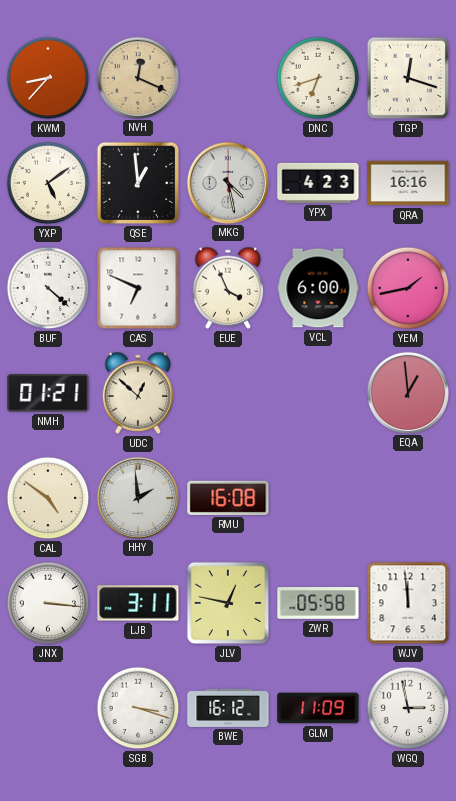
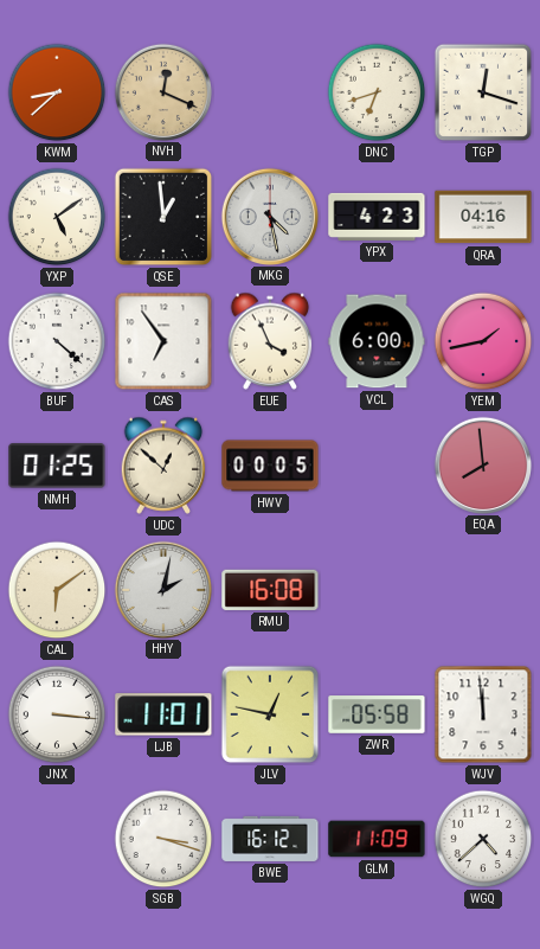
KWM: 8:37 -> 8:38
QRA: 16:16 -> 04:16
CAS: 6:49 -> 6:54
NMH: 01:21 -> 01:25
HWV: none -> 00:05
EQA: 12:59 -> 7:59
CAL: 4:51 -> 6:09
HHY: 1:59 -> 2:02
LJB: 3:11 -> 11:01
WGQ: 2:58 -> 4:38
